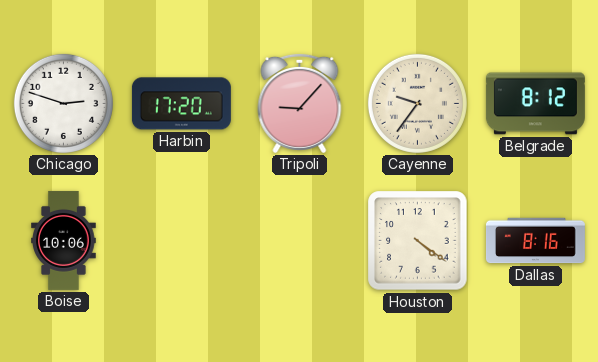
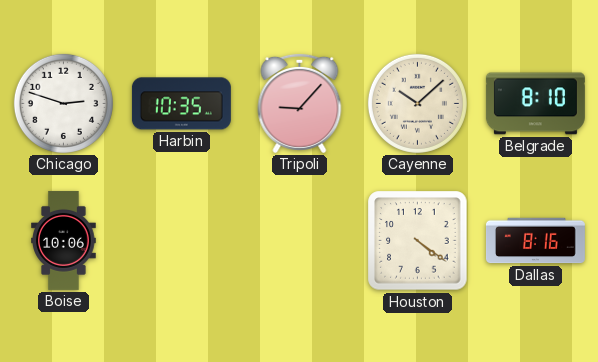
Harbin: 17:20 -> 10:35
Cayenne: 9:36 -> 10:08
Belgrade: 8:12 -> 8:10
